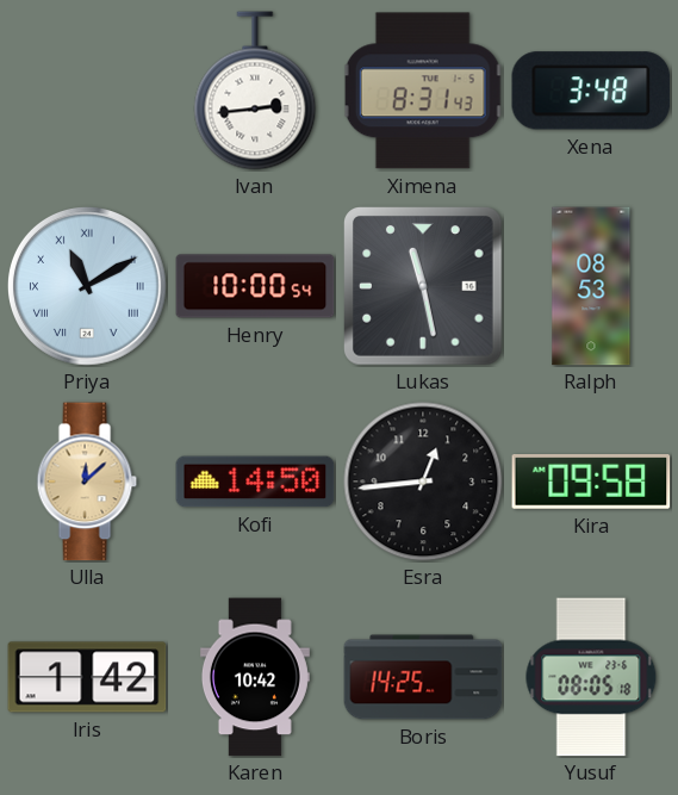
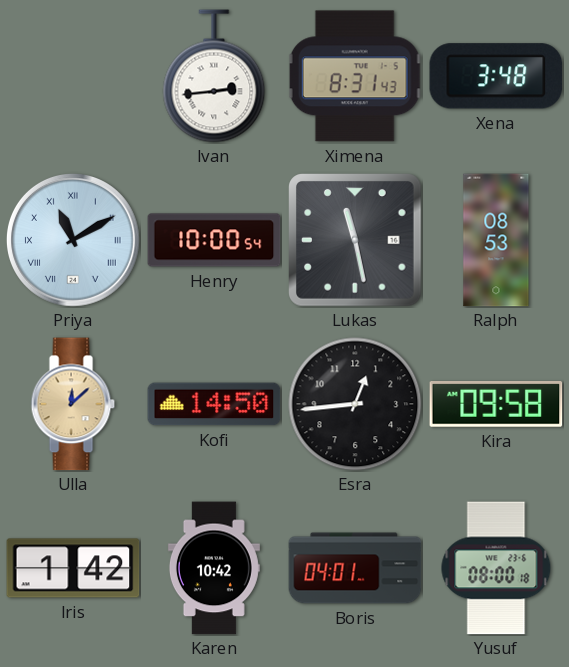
Boris: 14:25 -> 04:01
Yusuf: 08:05 -> 08:00
